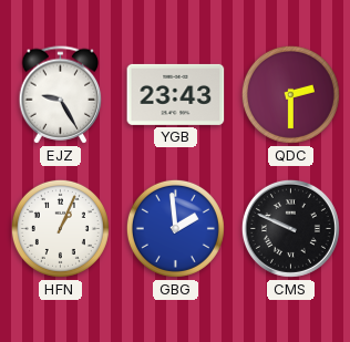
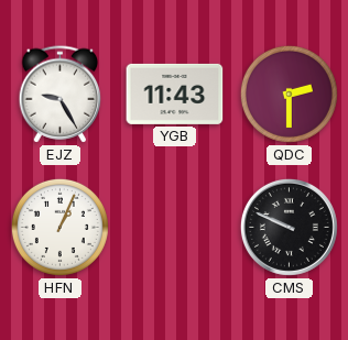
YGB: 23:43 -> 11:43
GBG: 1:59 -> none
